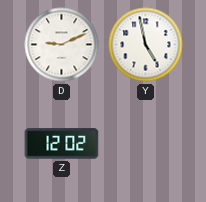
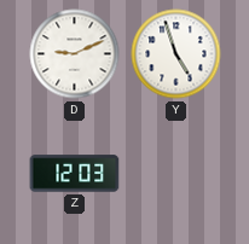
Y: 4:58 -> 4:57
Z: 12:02 -> 12:03
